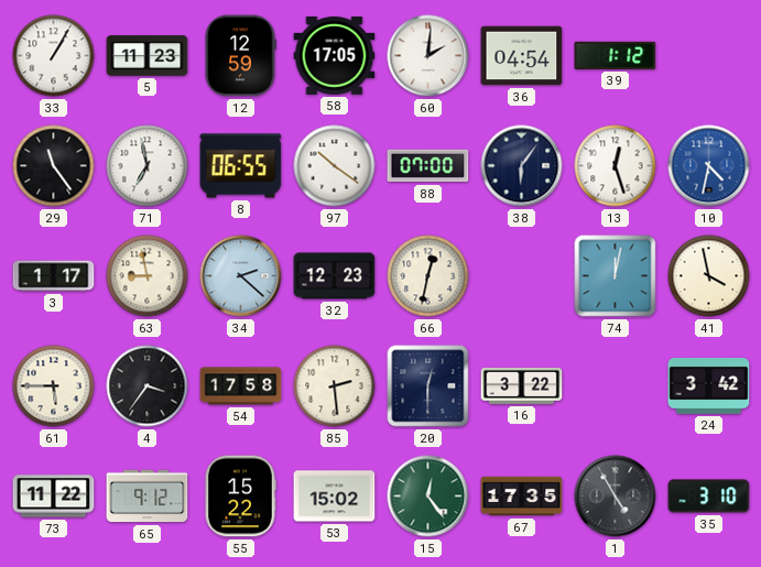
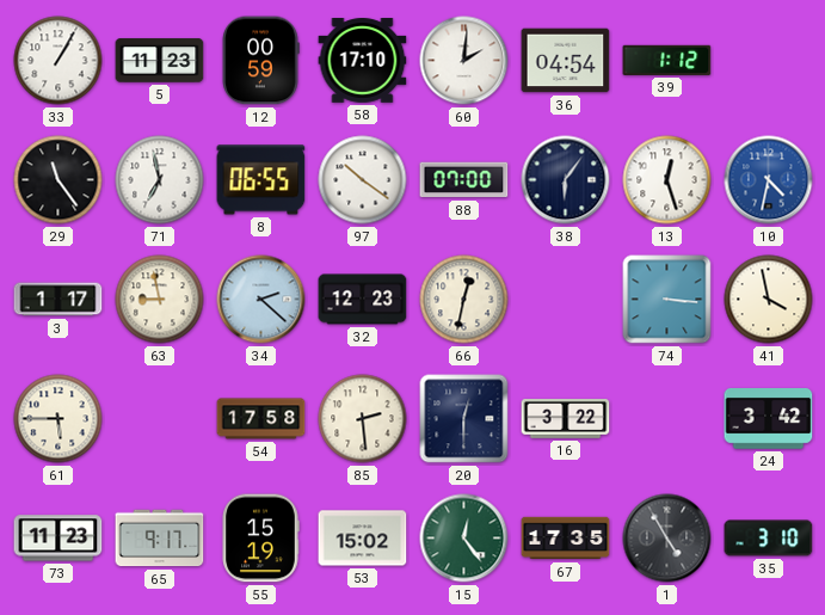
12: 12:59 -> 00:59
58: 17:05 -> 17:10
74: 12:02 -> 3:16
4: 3:36 -> none
73: 11:22 -> 11:23
65: 9:12 -> 9:17
55: 15:22 -> 15:19
